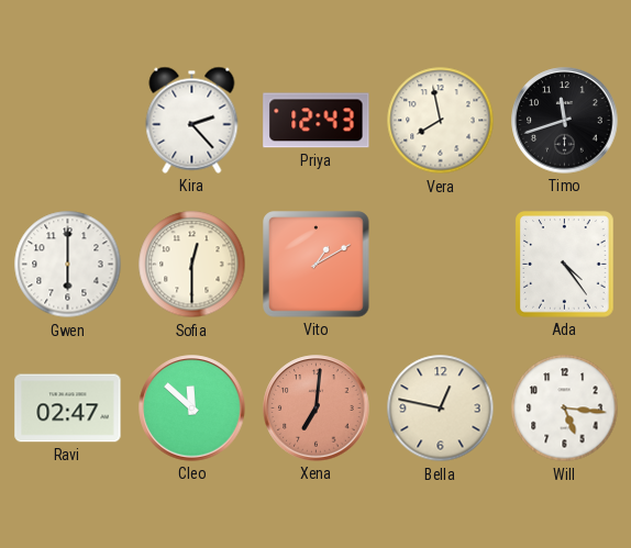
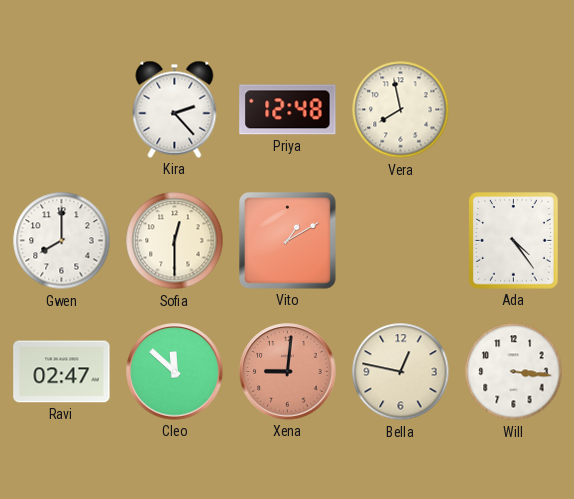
Priya: 12:43 -> 12:48
Timo: 11:42 -> none
Gwen: 6:00 -> 8:00
Xena: 7:01 -> 9:01
Will: 5:16 -> 3:16
